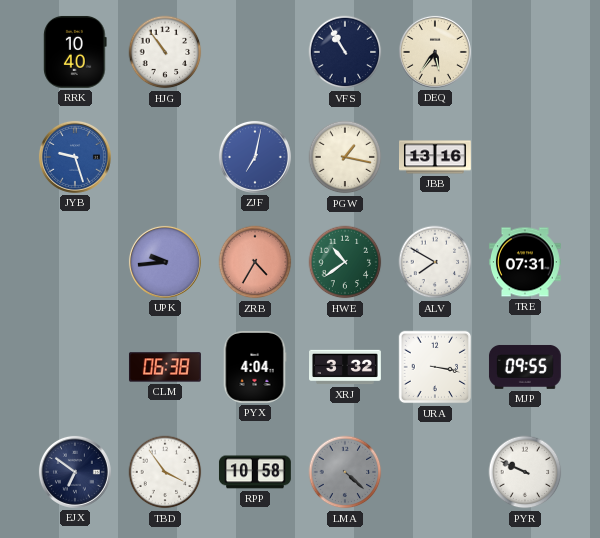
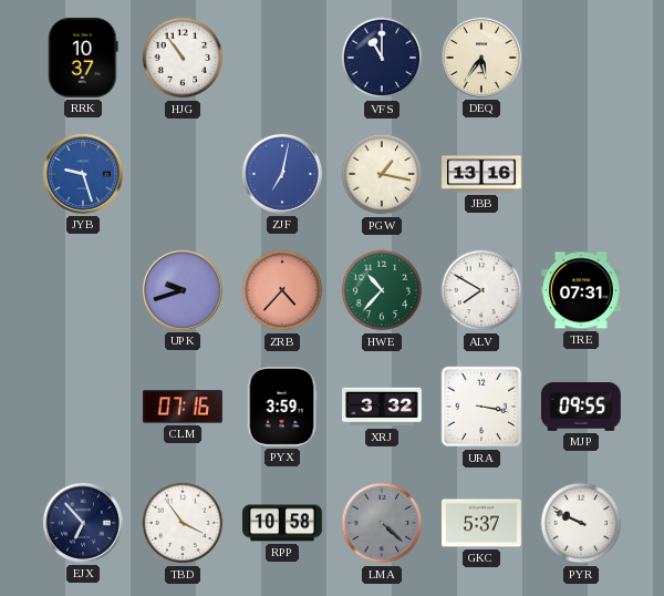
RRK: 10:40 -> 10:37
VFS: 10:55 -> 11:00
UPK: 9:44 -> 9:42
ZRB: 4:35 -> 4:37
HWE: 10:39 -> 10:37
CLM: 06:38 -> 07:16
PYX: 4:04 -> 3:59
EJX: 6:51 -> 6:53
GKC: none -> 5:37
